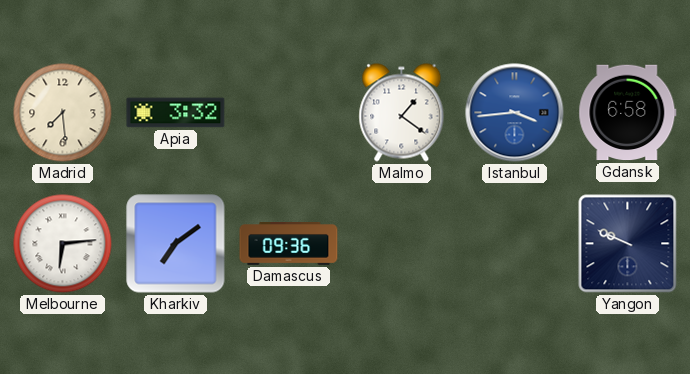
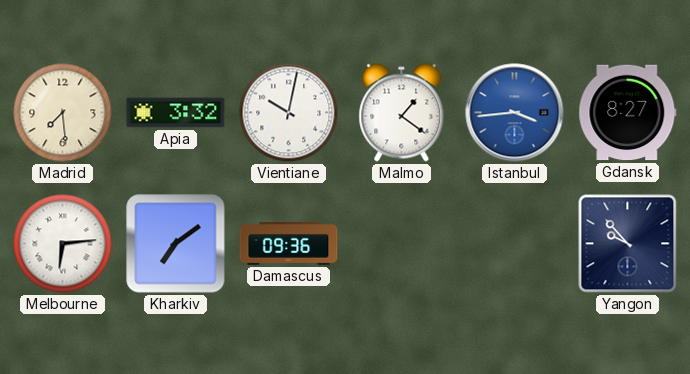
Vientiane: none -> 10:02
Gdansk: 6:58 -> 8:27
Yangon: 9:49 -> 9:53
